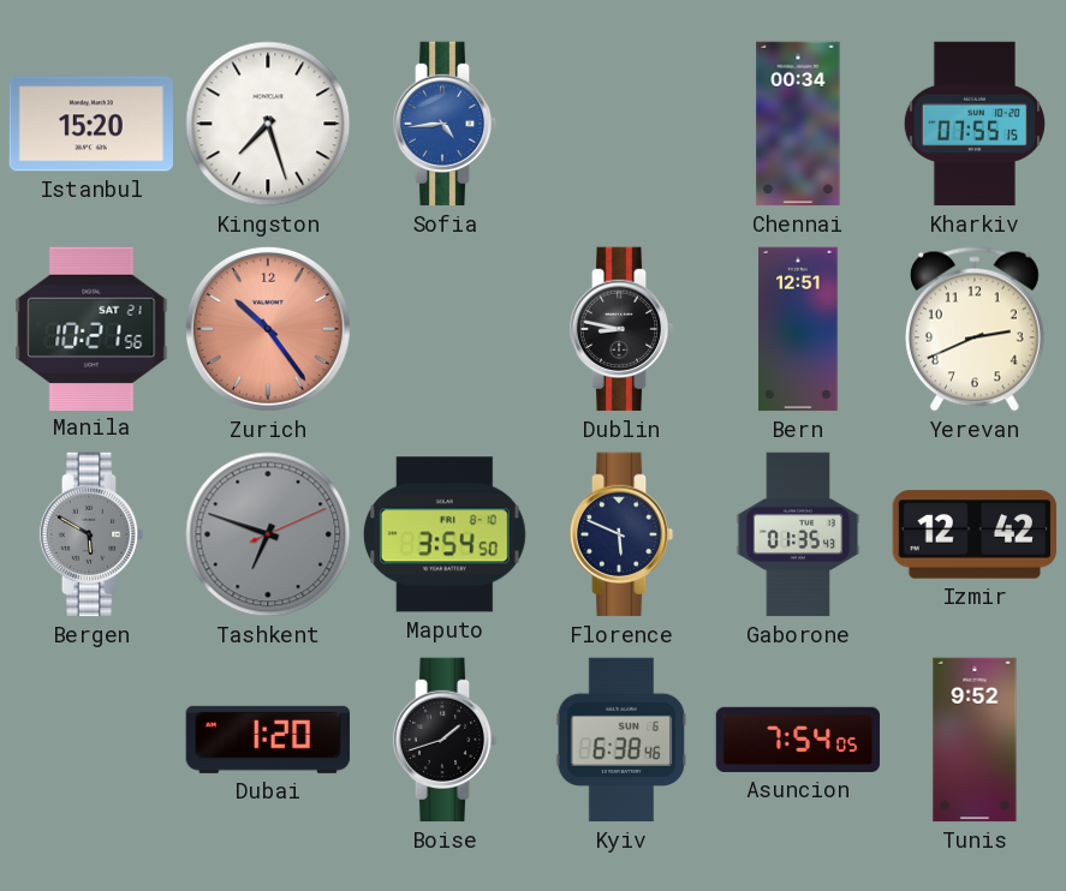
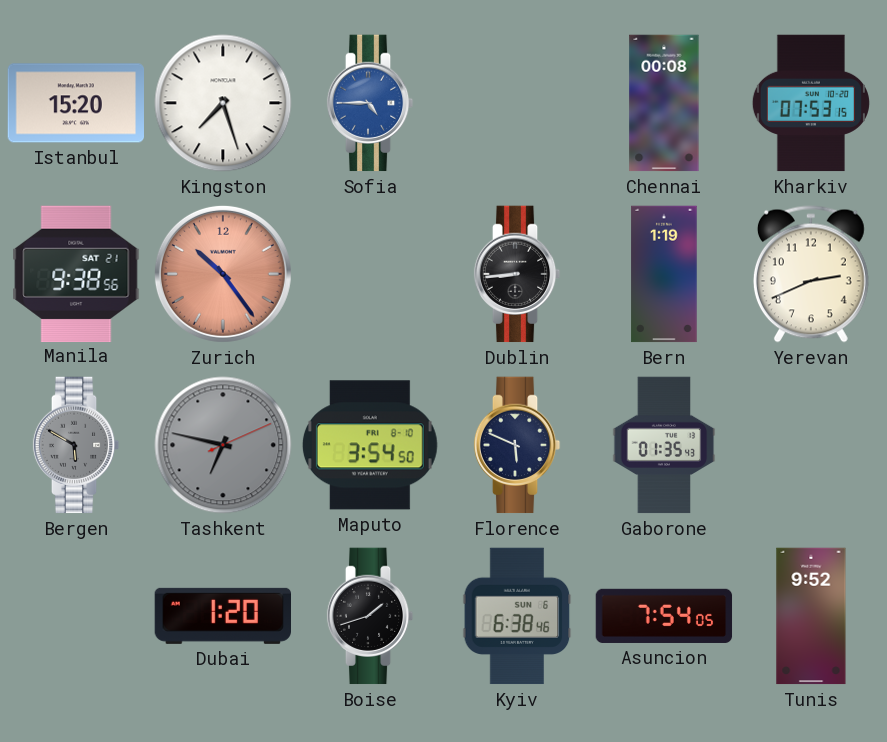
Sofia: 4:44 -> 4:45
Chennai: 00:34 -> 00:08
Kharkiv: 07:55 -> 07:53
Manila: 10:21 -> 9:38
Dublin: 8:47 -> 8:44
Bern: 12:51 -> 1:19
Tashkent: 6:48 -> 6:47
Izmir: 12:42 -> none
